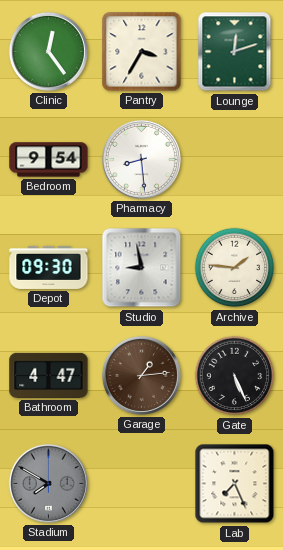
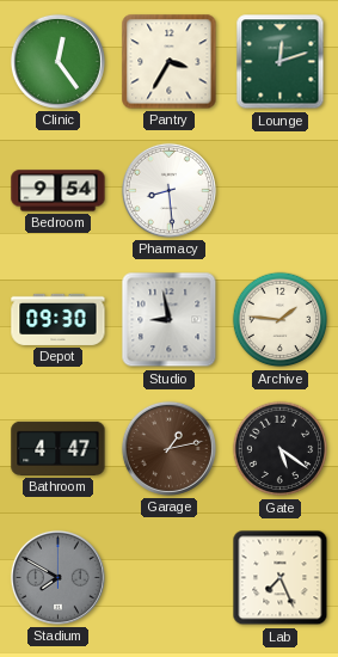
Garage: 1:14 -> 1:13
Gate: 5:26 -> 5:21
